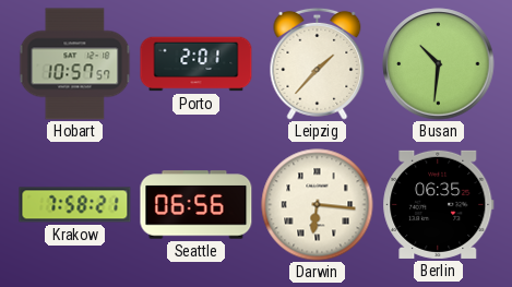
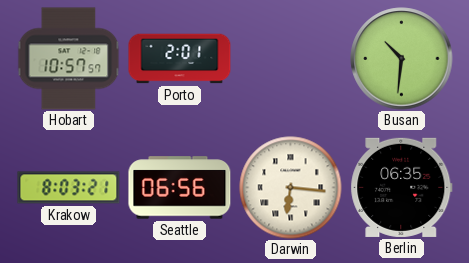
Leipzig: 1:37 -> none
Krakow: 7:58 -> 8:03
